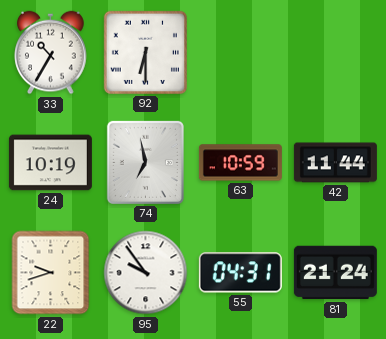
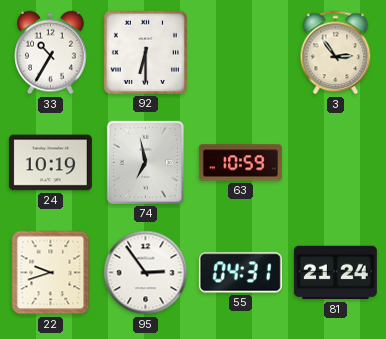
3: none -> 2:54
42: 11:44 -> none
95: 9:54 -> 2:54
